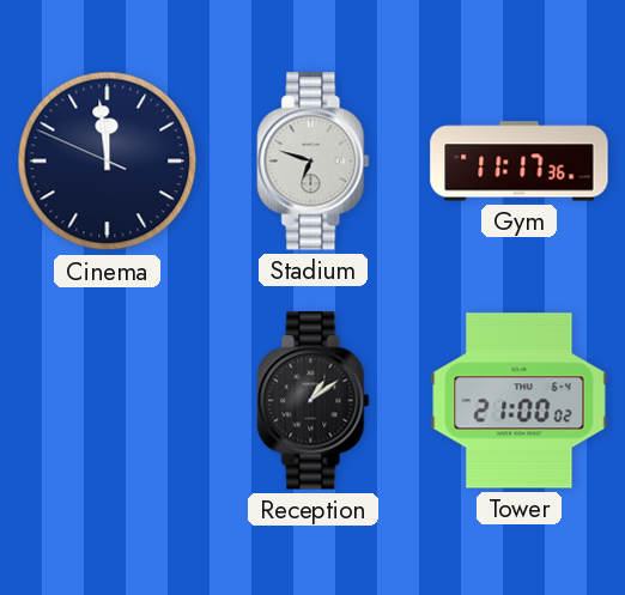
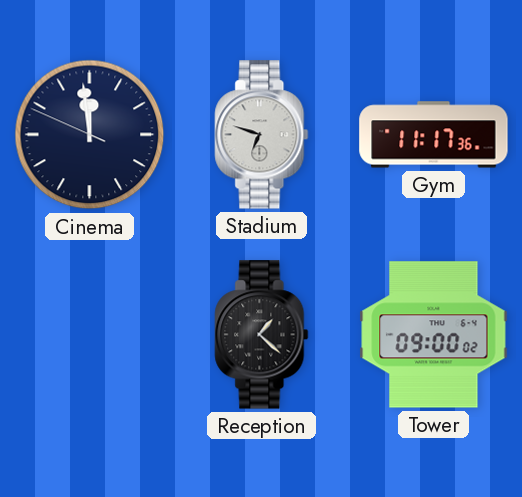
Reception: 1:09 -> 1:22
Tower: 21:00 -> 09:00
